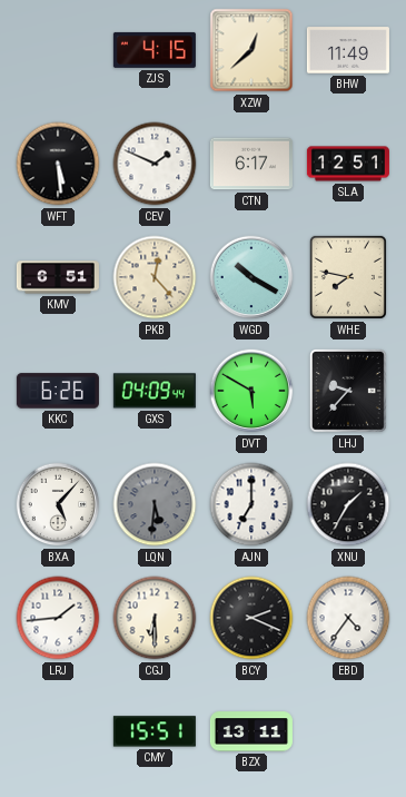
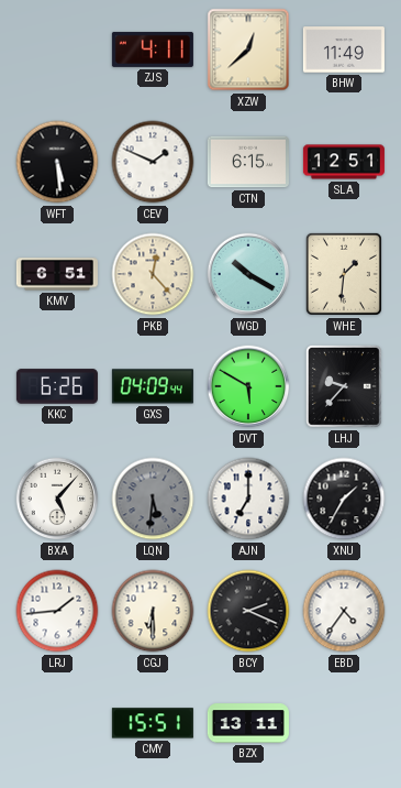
ZJS: 4:15 -> 4:11
CTN: 6:17 -> 6:15
WHE: 7:47 -> 1:31
